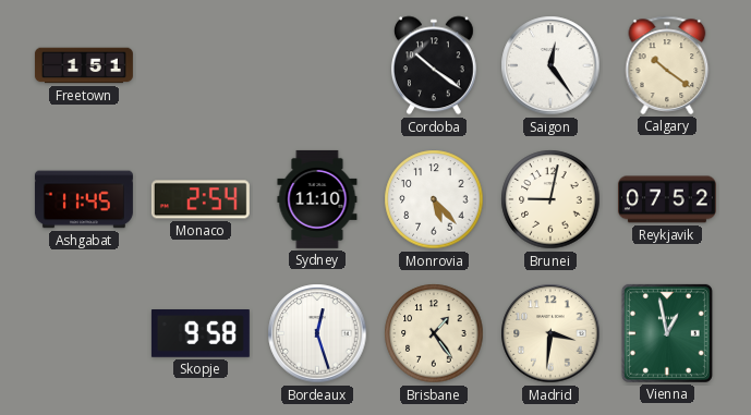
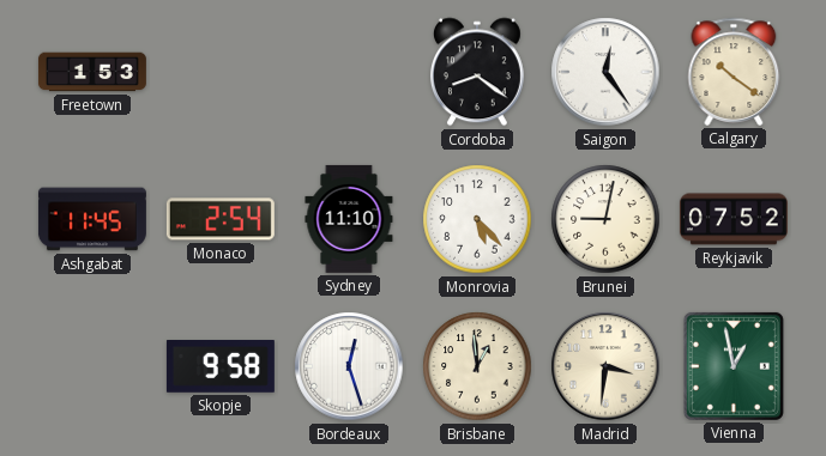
Freetown: 1:51 -> 1:53
Cordoba: 10:21 -> 8:21
Brisbane: 1:24 -> 12:59
